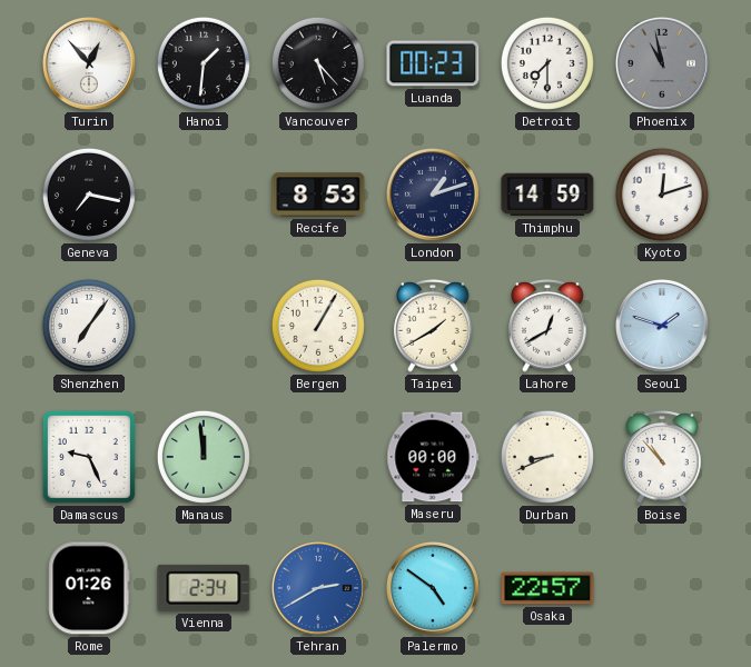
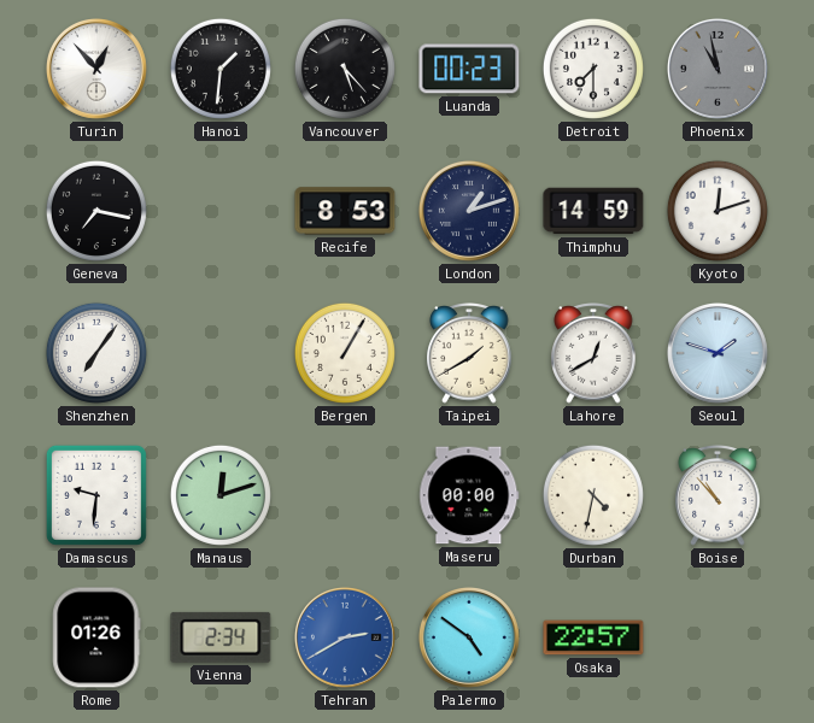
Damascus: 9:26 -> 9:31
Manaus: 11:59 -> 12:12
Durban: 8:41 -> 4:32
